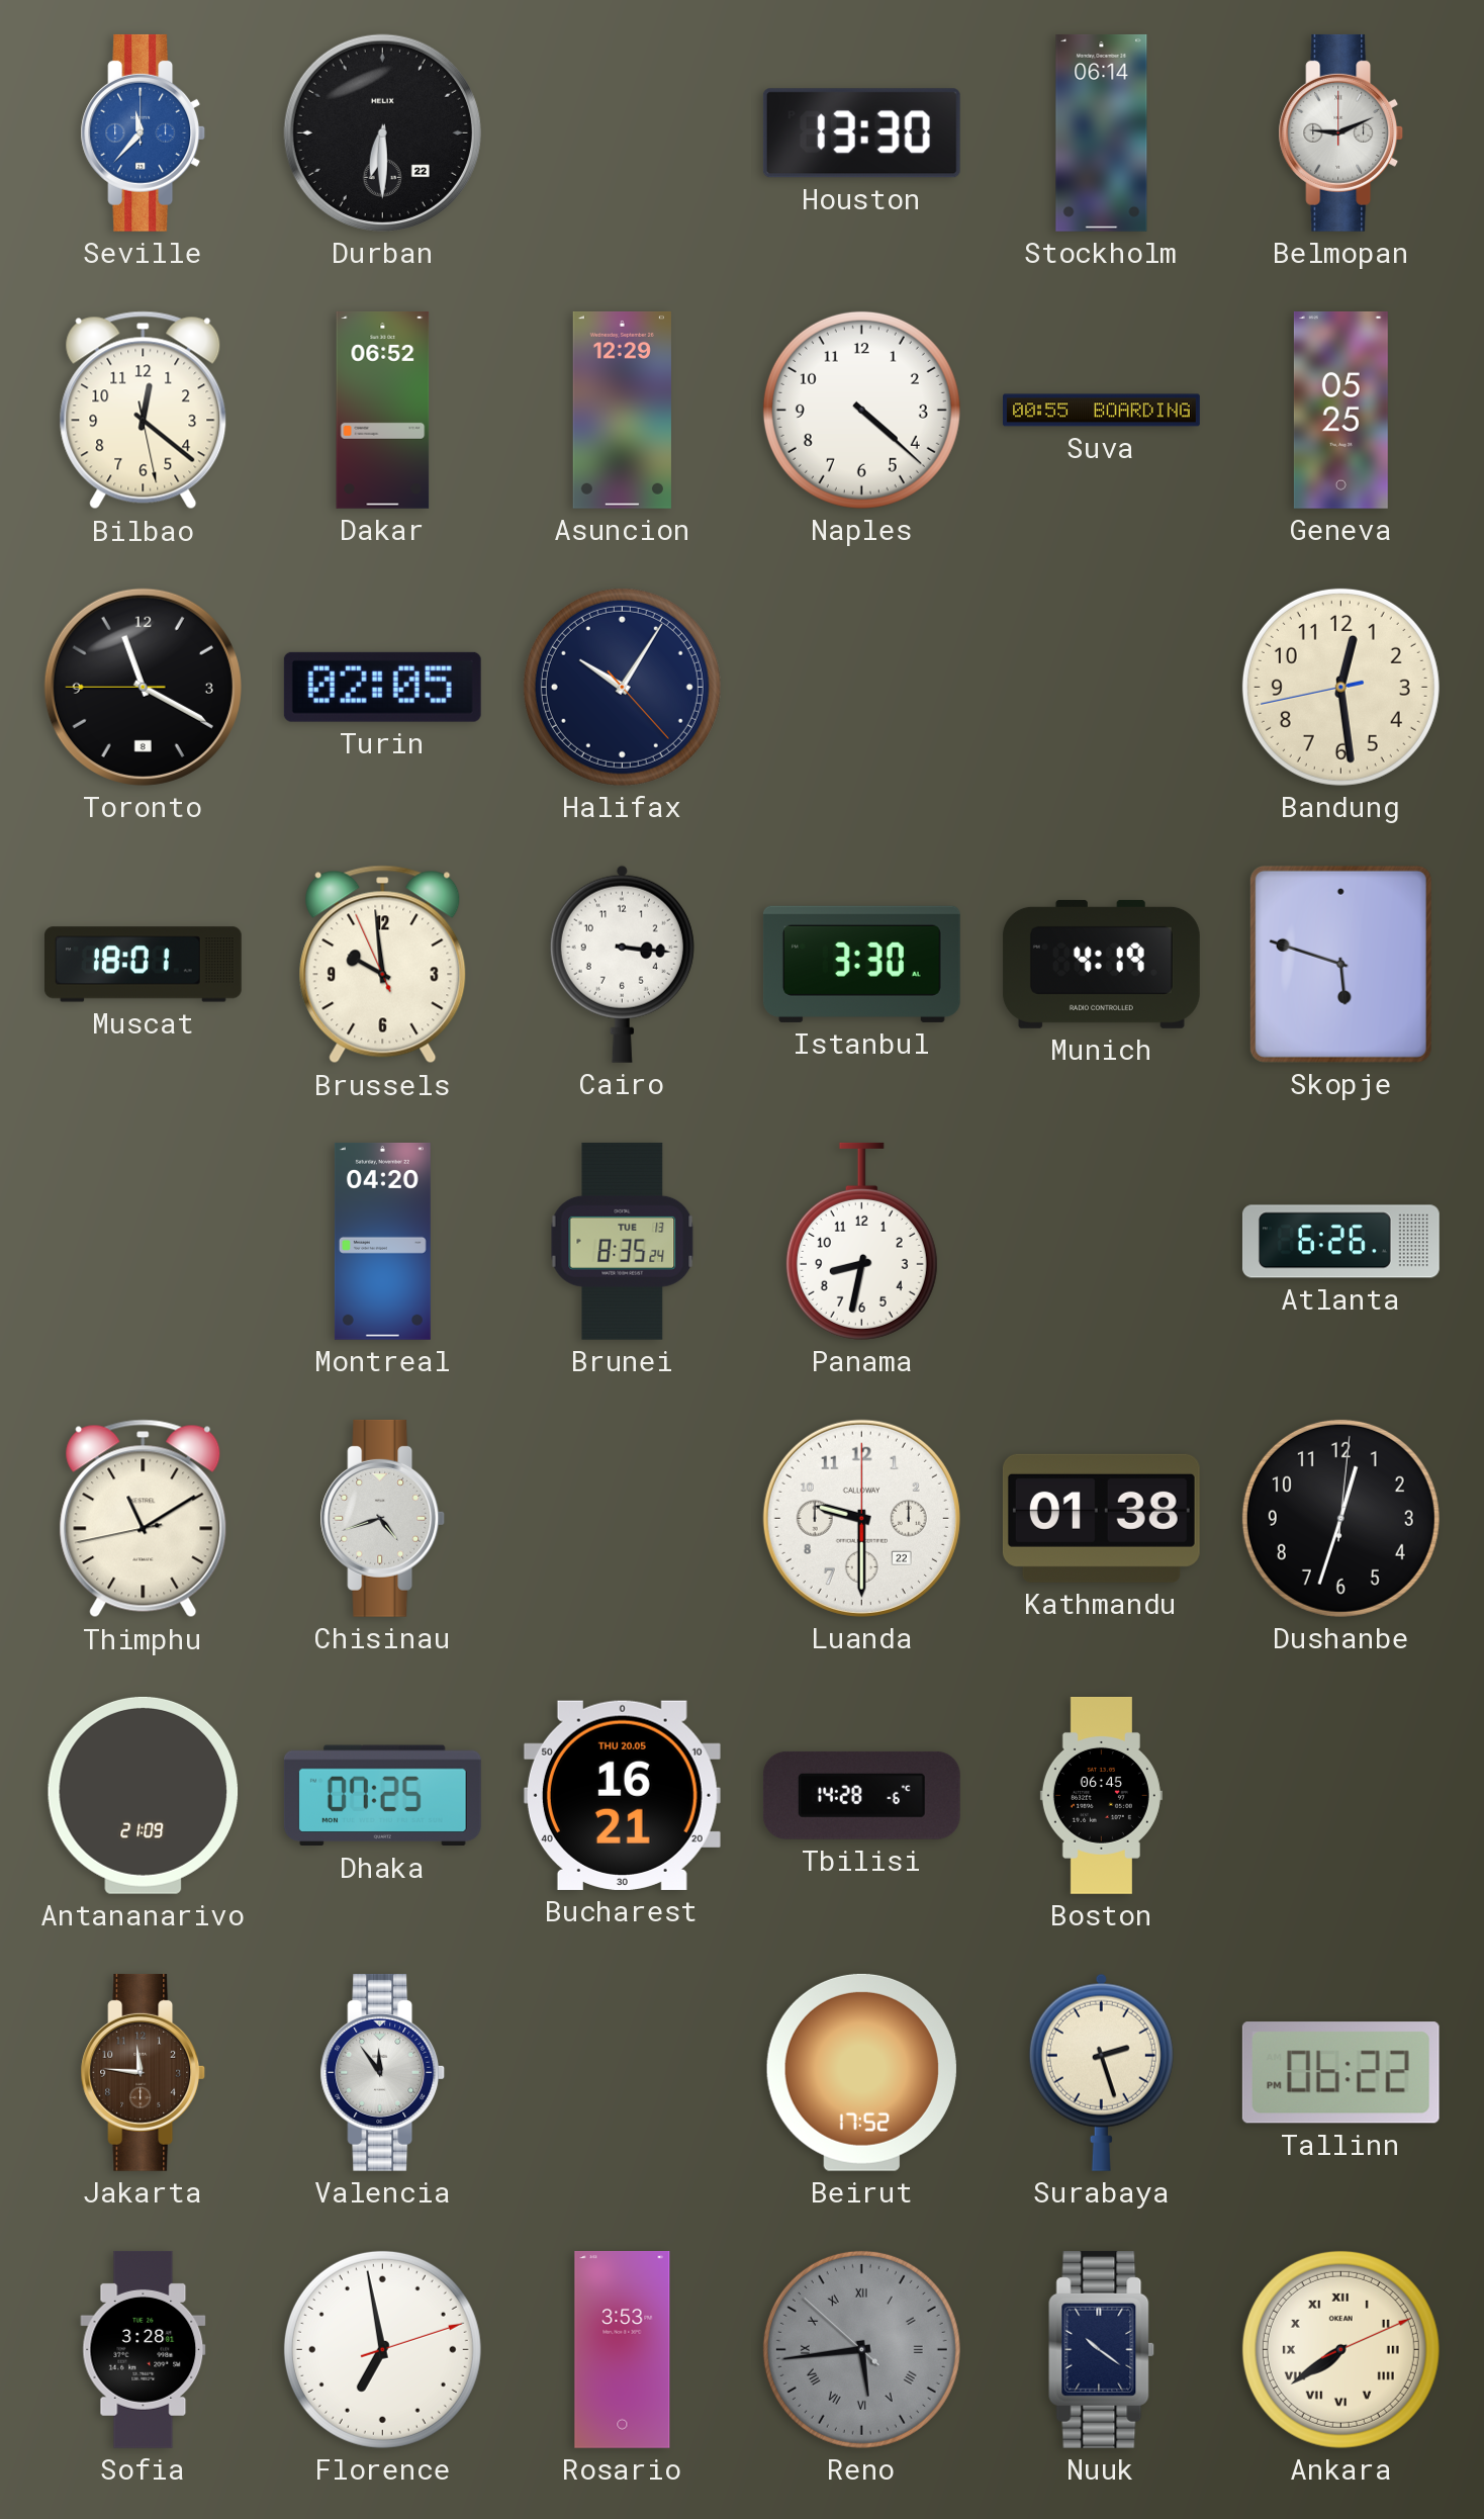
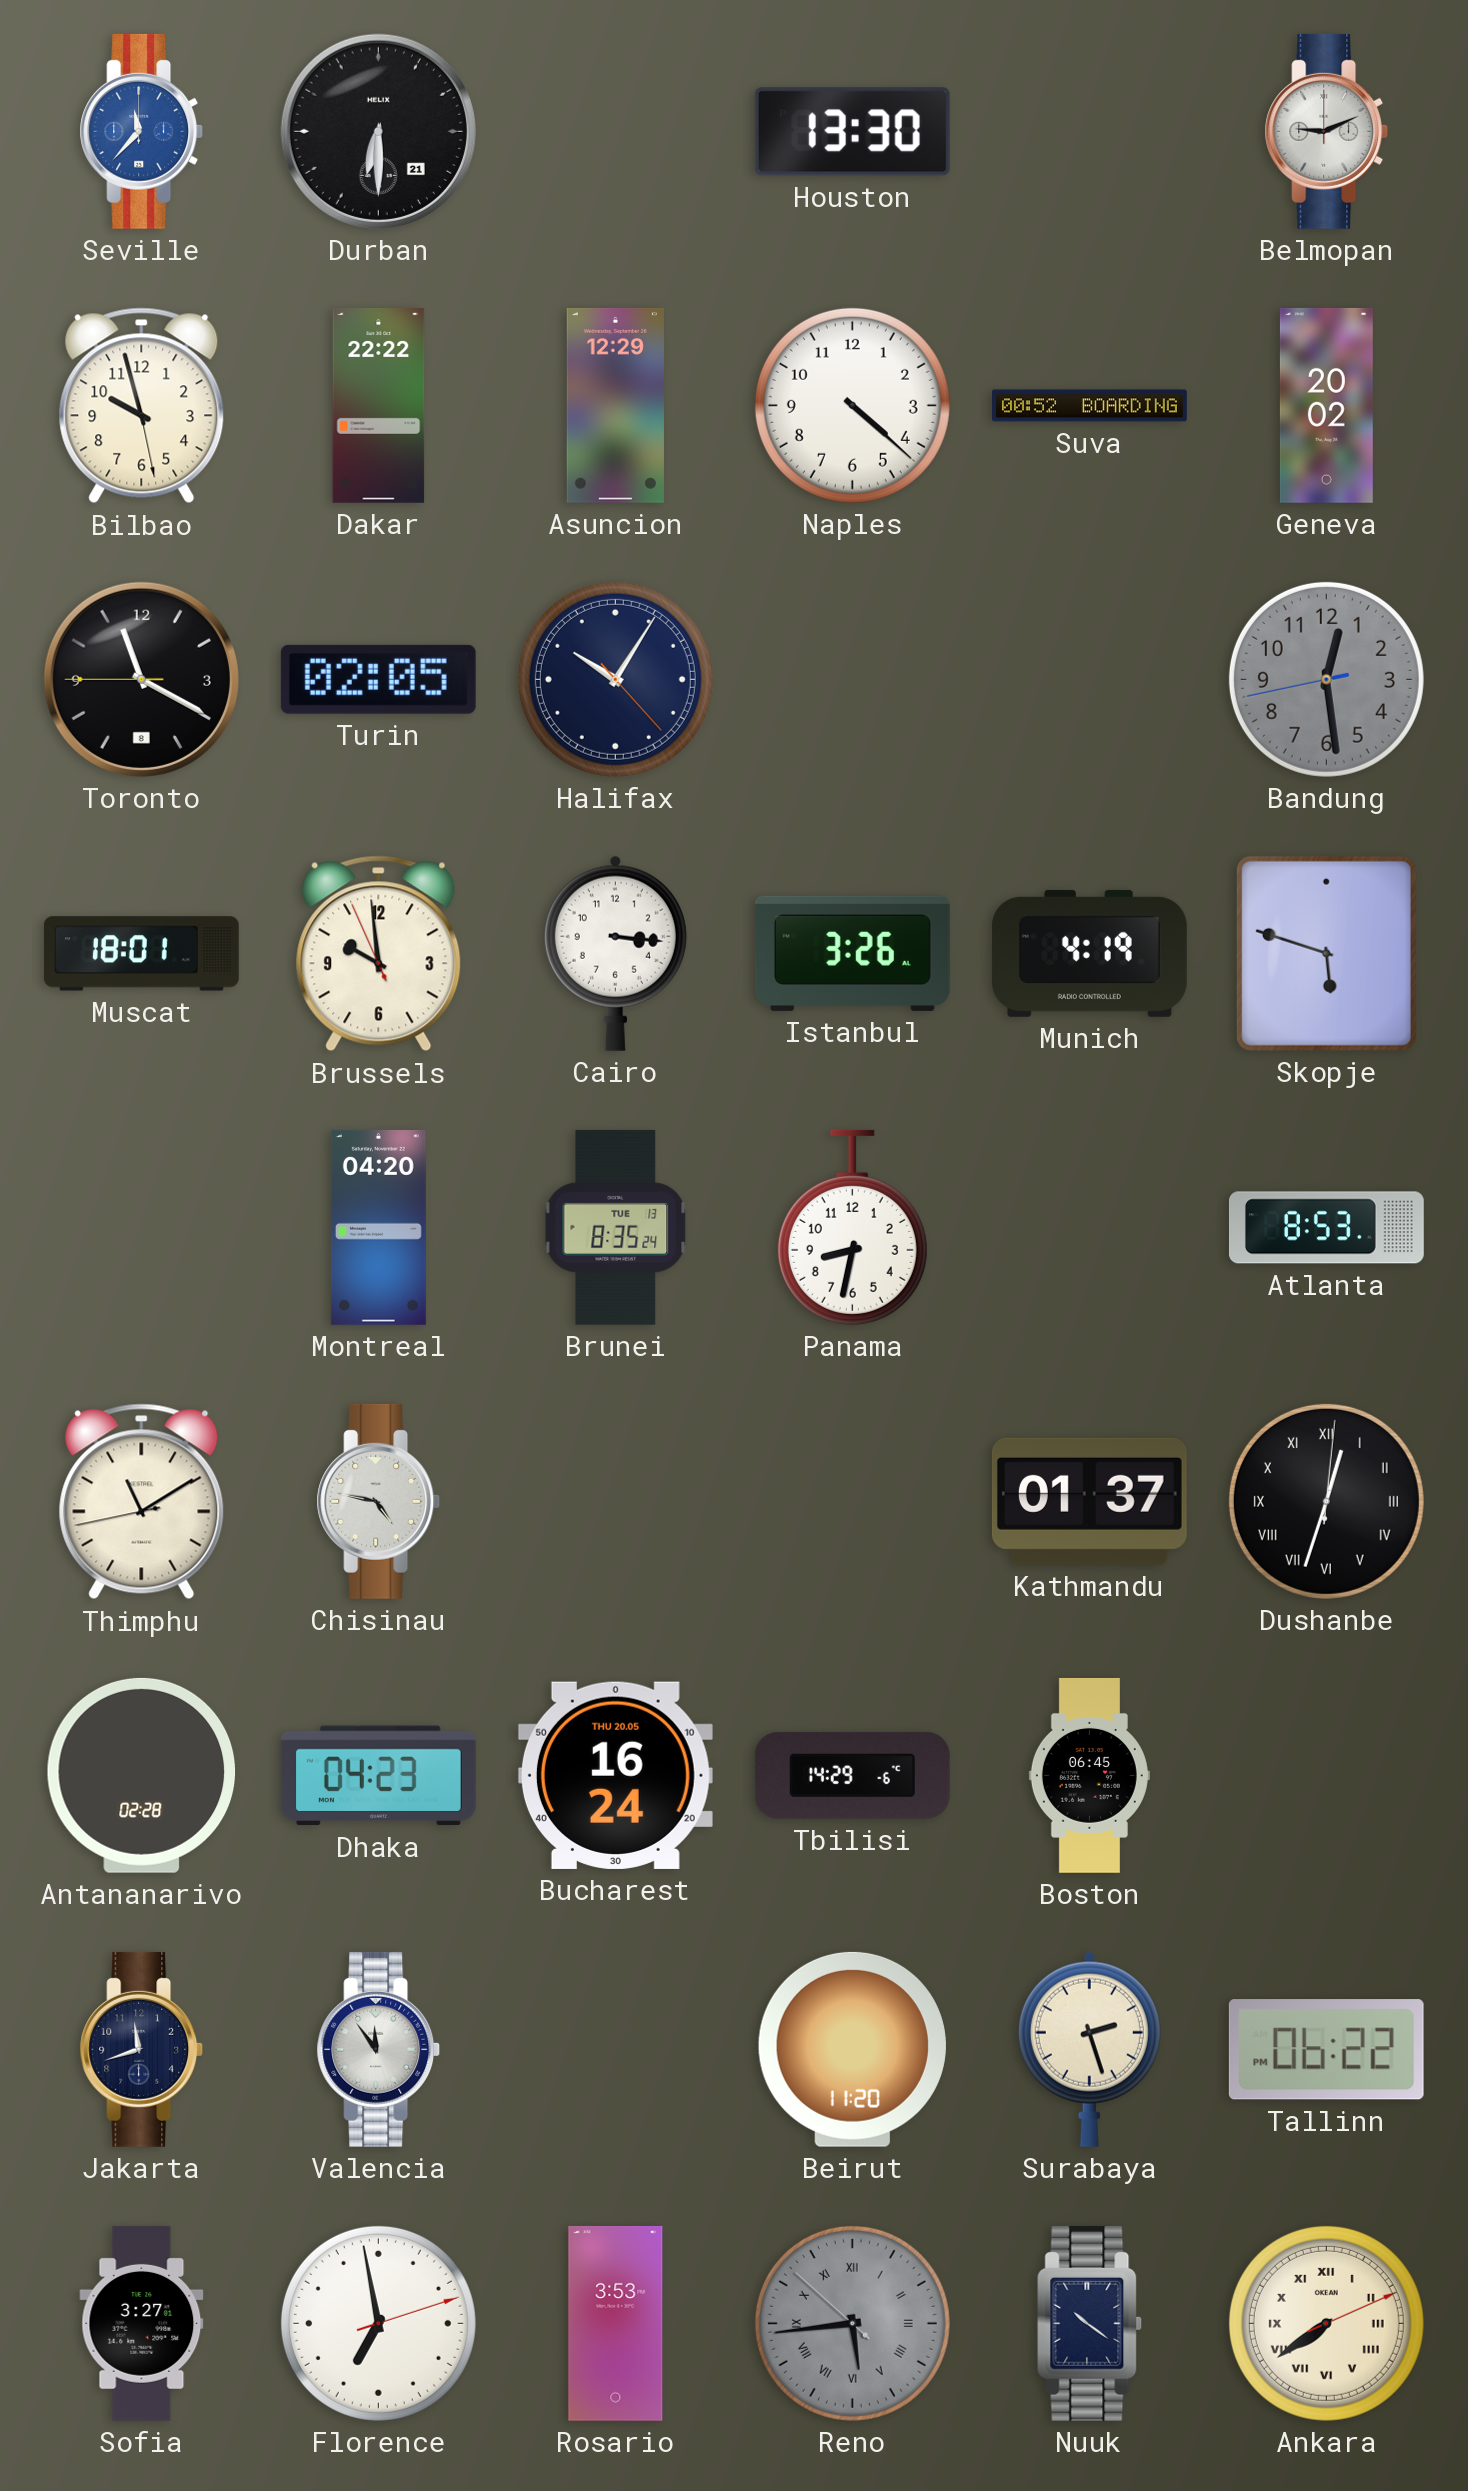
Durban date: 22 -> 21
Stockholm: 06:14 -> none
Bilbao: 12:21 -> 9:57
Dakar: 06:52 -> 22:22
Suva: 00:55 -> 00:52
Geneva: 05:25 -> 20:02
Bandung dial: cream -> grey
Istanbul: 3:30 -> 3:26
Atlanta: 6:26 -> 8:53
Chisinau: 4:42 -> 4:47
Luanda: 9:30 -> none
Kathmandu: 01:38 -> 01:37
Dushanbe numerals: Arabic -> Roman
Antananarivo: 21:09 -> 02:28
Dhaka: 07:25 -> 04:23
Bucharest: 16:21 -> 16:24
Tbilisi: 14:28 -> 14:29
Jakarta: 11:46 -> 11:42
Jakarta dial: brown -> navy
Beirut: 17:52 -> 11:20
Sofia: 3:28 -> 3:27
